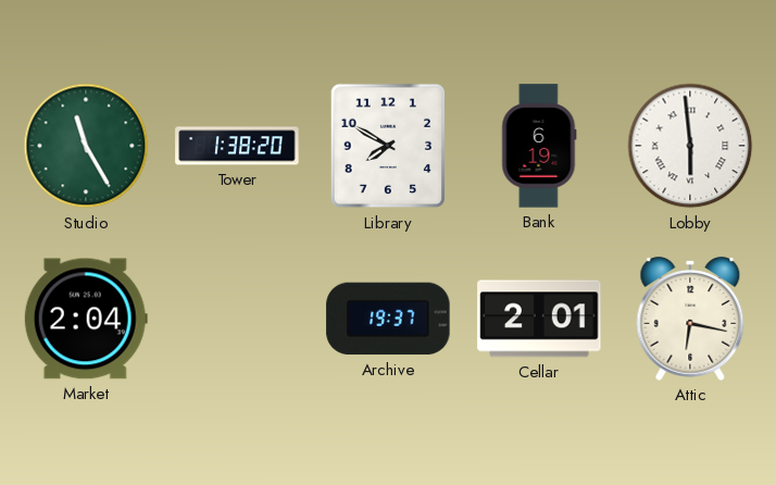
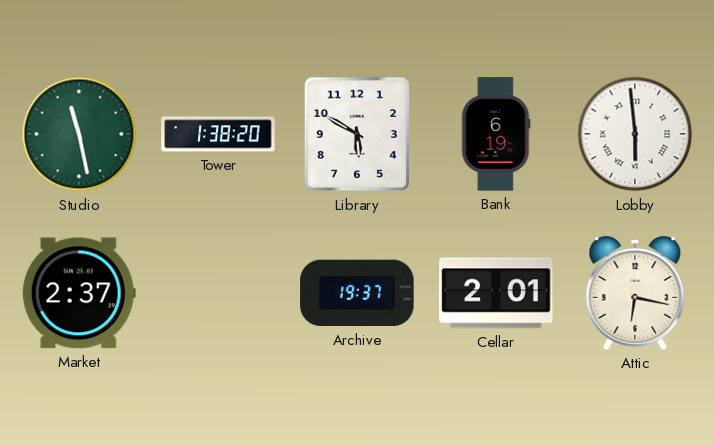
Studio: 11:25 -> 11:28
Library: 7:50 -> 5:50
Market: 2:04 -> 2:37
